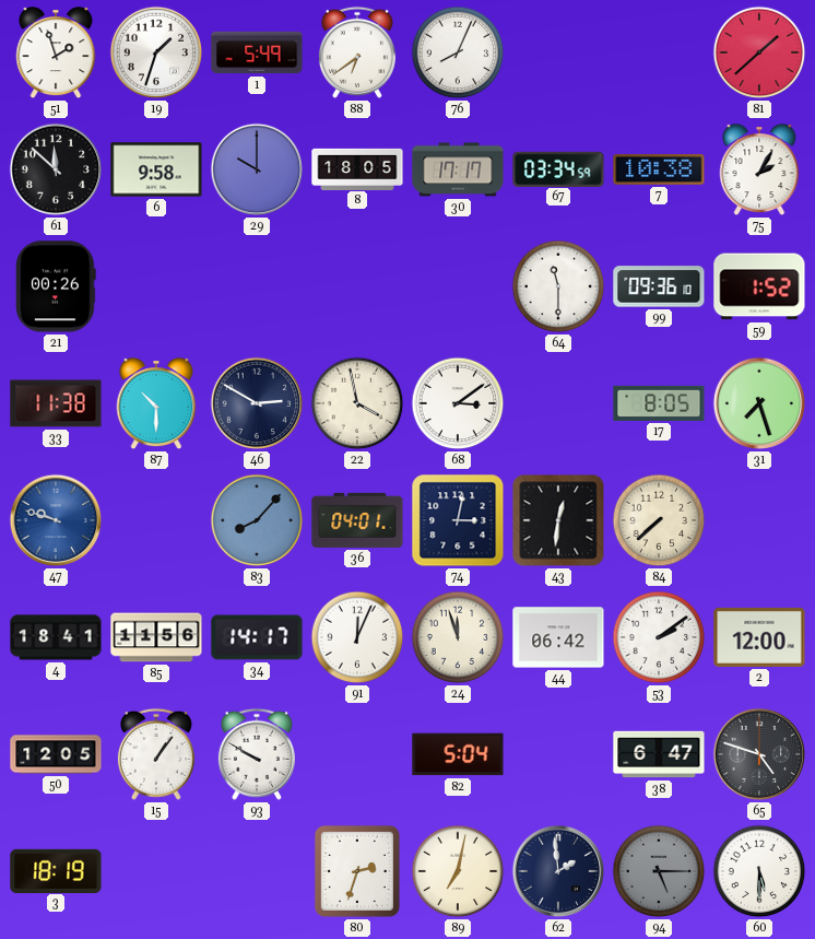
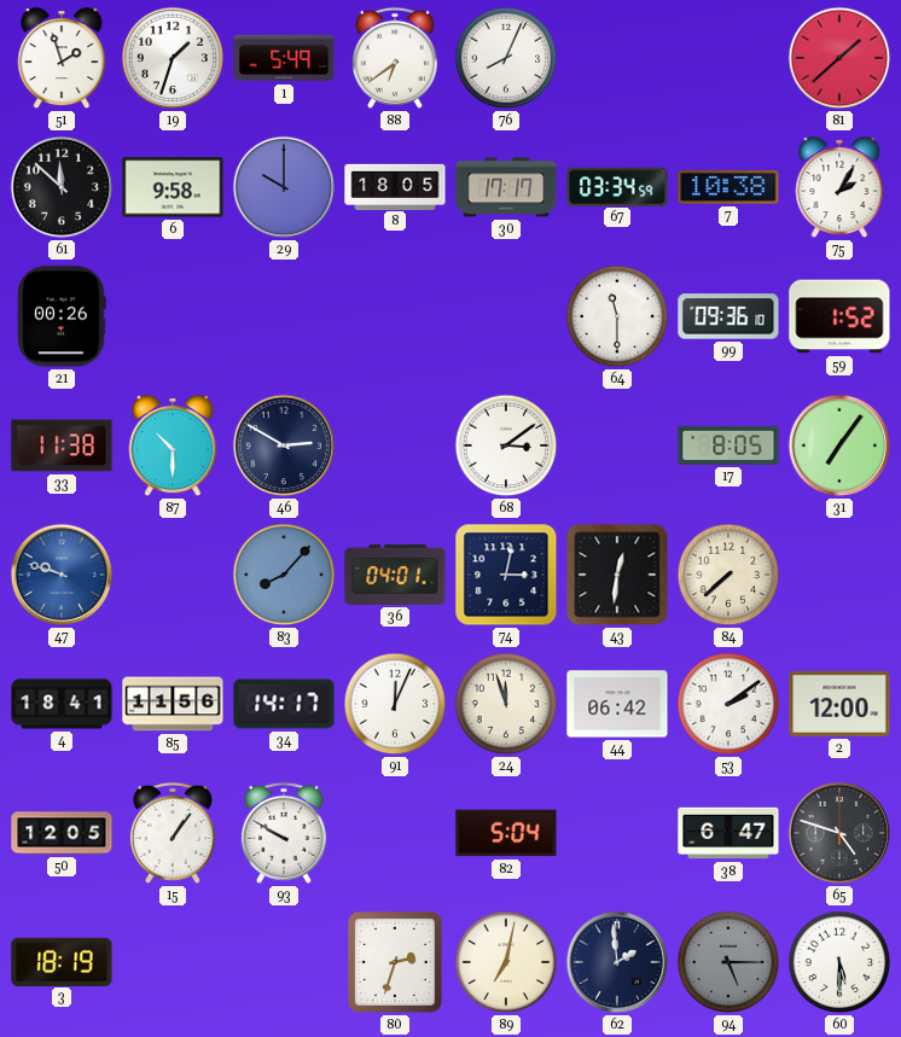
22: 3:58 -> none
31: 7:27 -> 7:06
